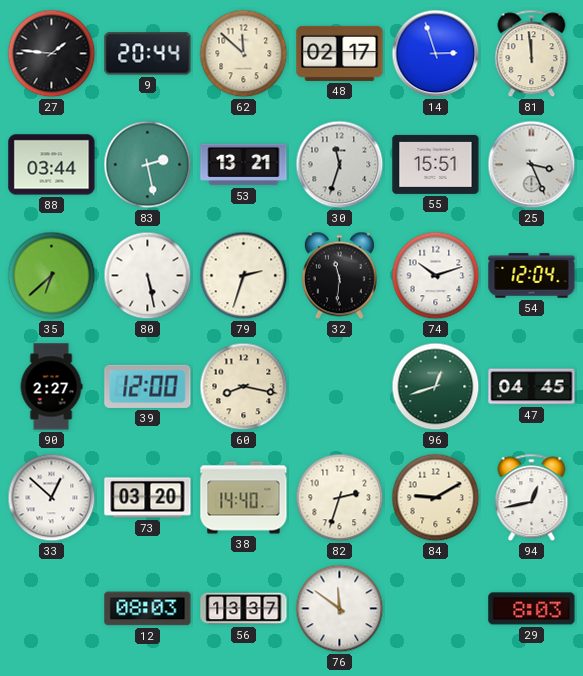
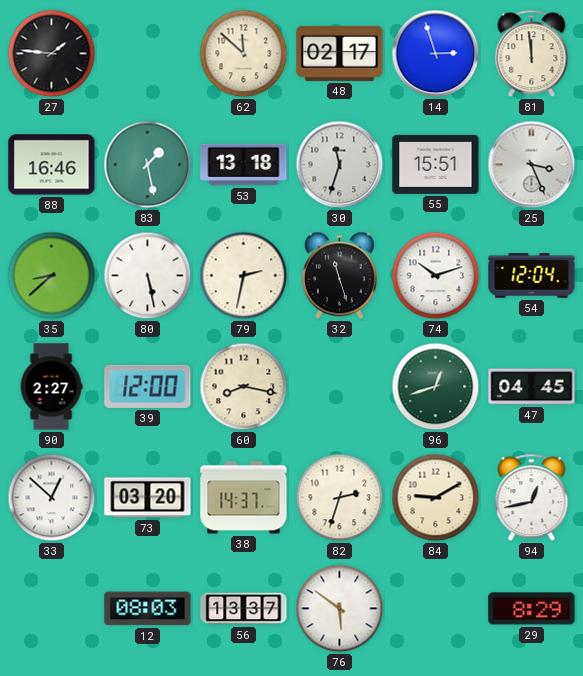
9: 20:44 -> none
88: 03:44 -> 16:46
83: 2:28 -> 1:28
53: 13:21 -> 13:18
35: 6:38 -> 8:38
79: 2:33 -> 2:32
32: 11:31 -> 11:27
38: 14:40 -> 14:37
76: 11:51 -> 5:51
29: 8:03 -> 8:29
